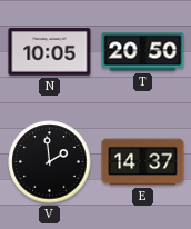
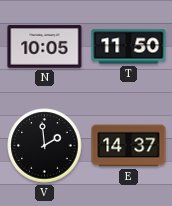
T: 20:50 -> 11:50
